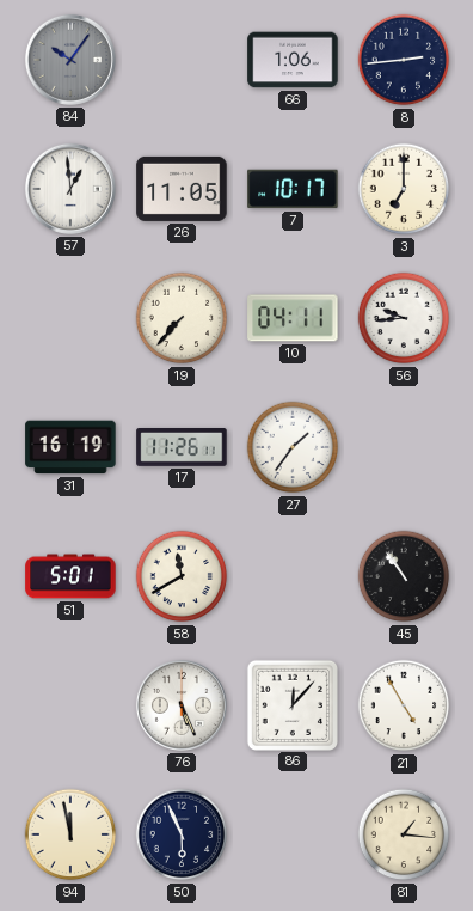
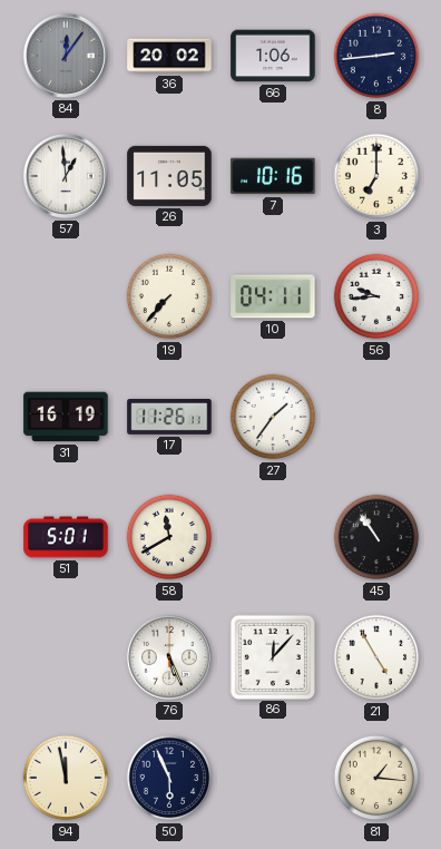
84: 10:06 -> 12:06
36: none -> 20:02
7: 10:17 -> 10:16
